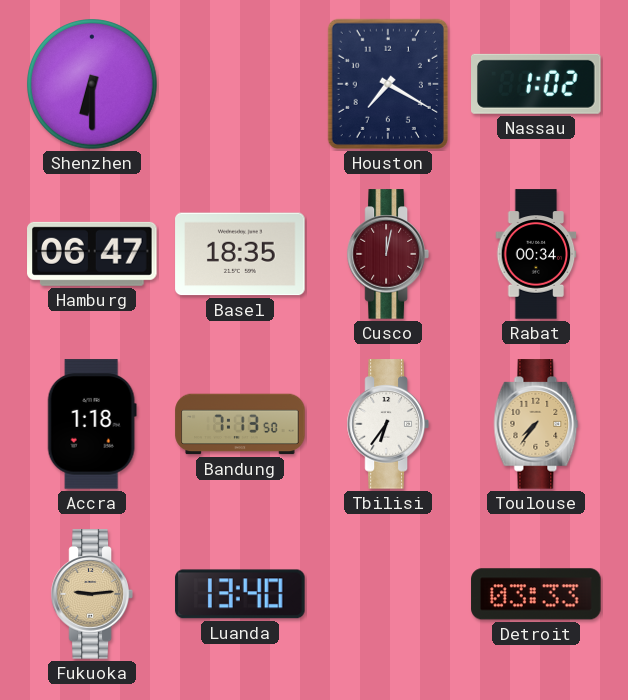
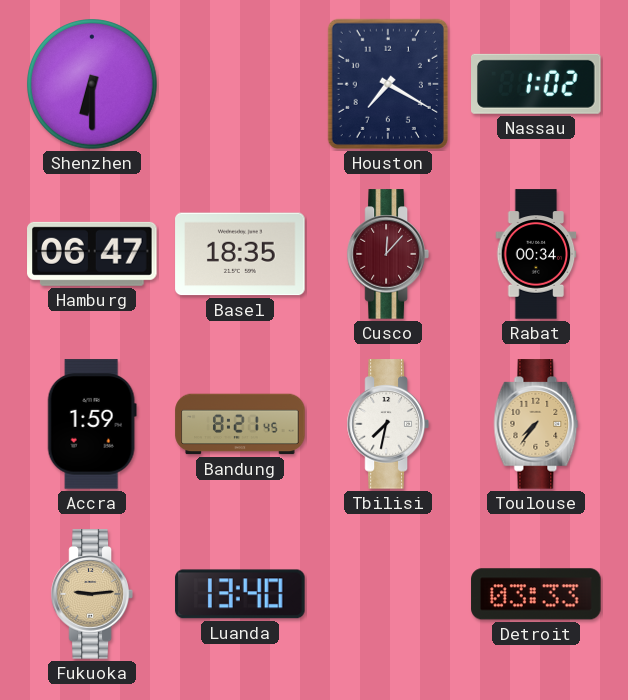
Cusco: 12:02 -> 12:07
Accra: 1:18 -> 1:59
Bandung: 7:13 -> 8:21
Tbilisi: 6:36 -> 7:32
